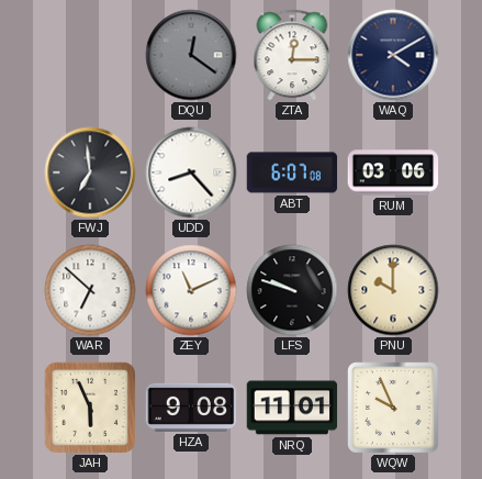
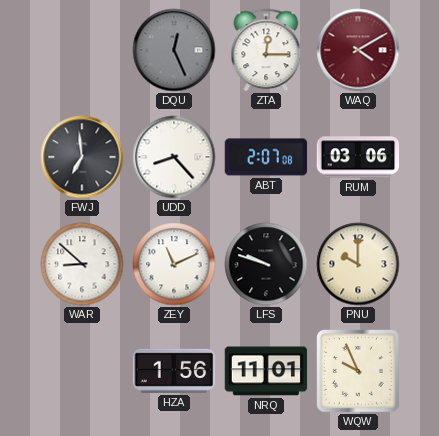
DQU: 12:21 -> 12:26
WAQ dial: navy -> burgundy
ABT: 6:07 -> 2:07
WAR: 6:52 -> 8:52
JAH: 5:56 -> none
HZA: 9:08 -> 1:56
